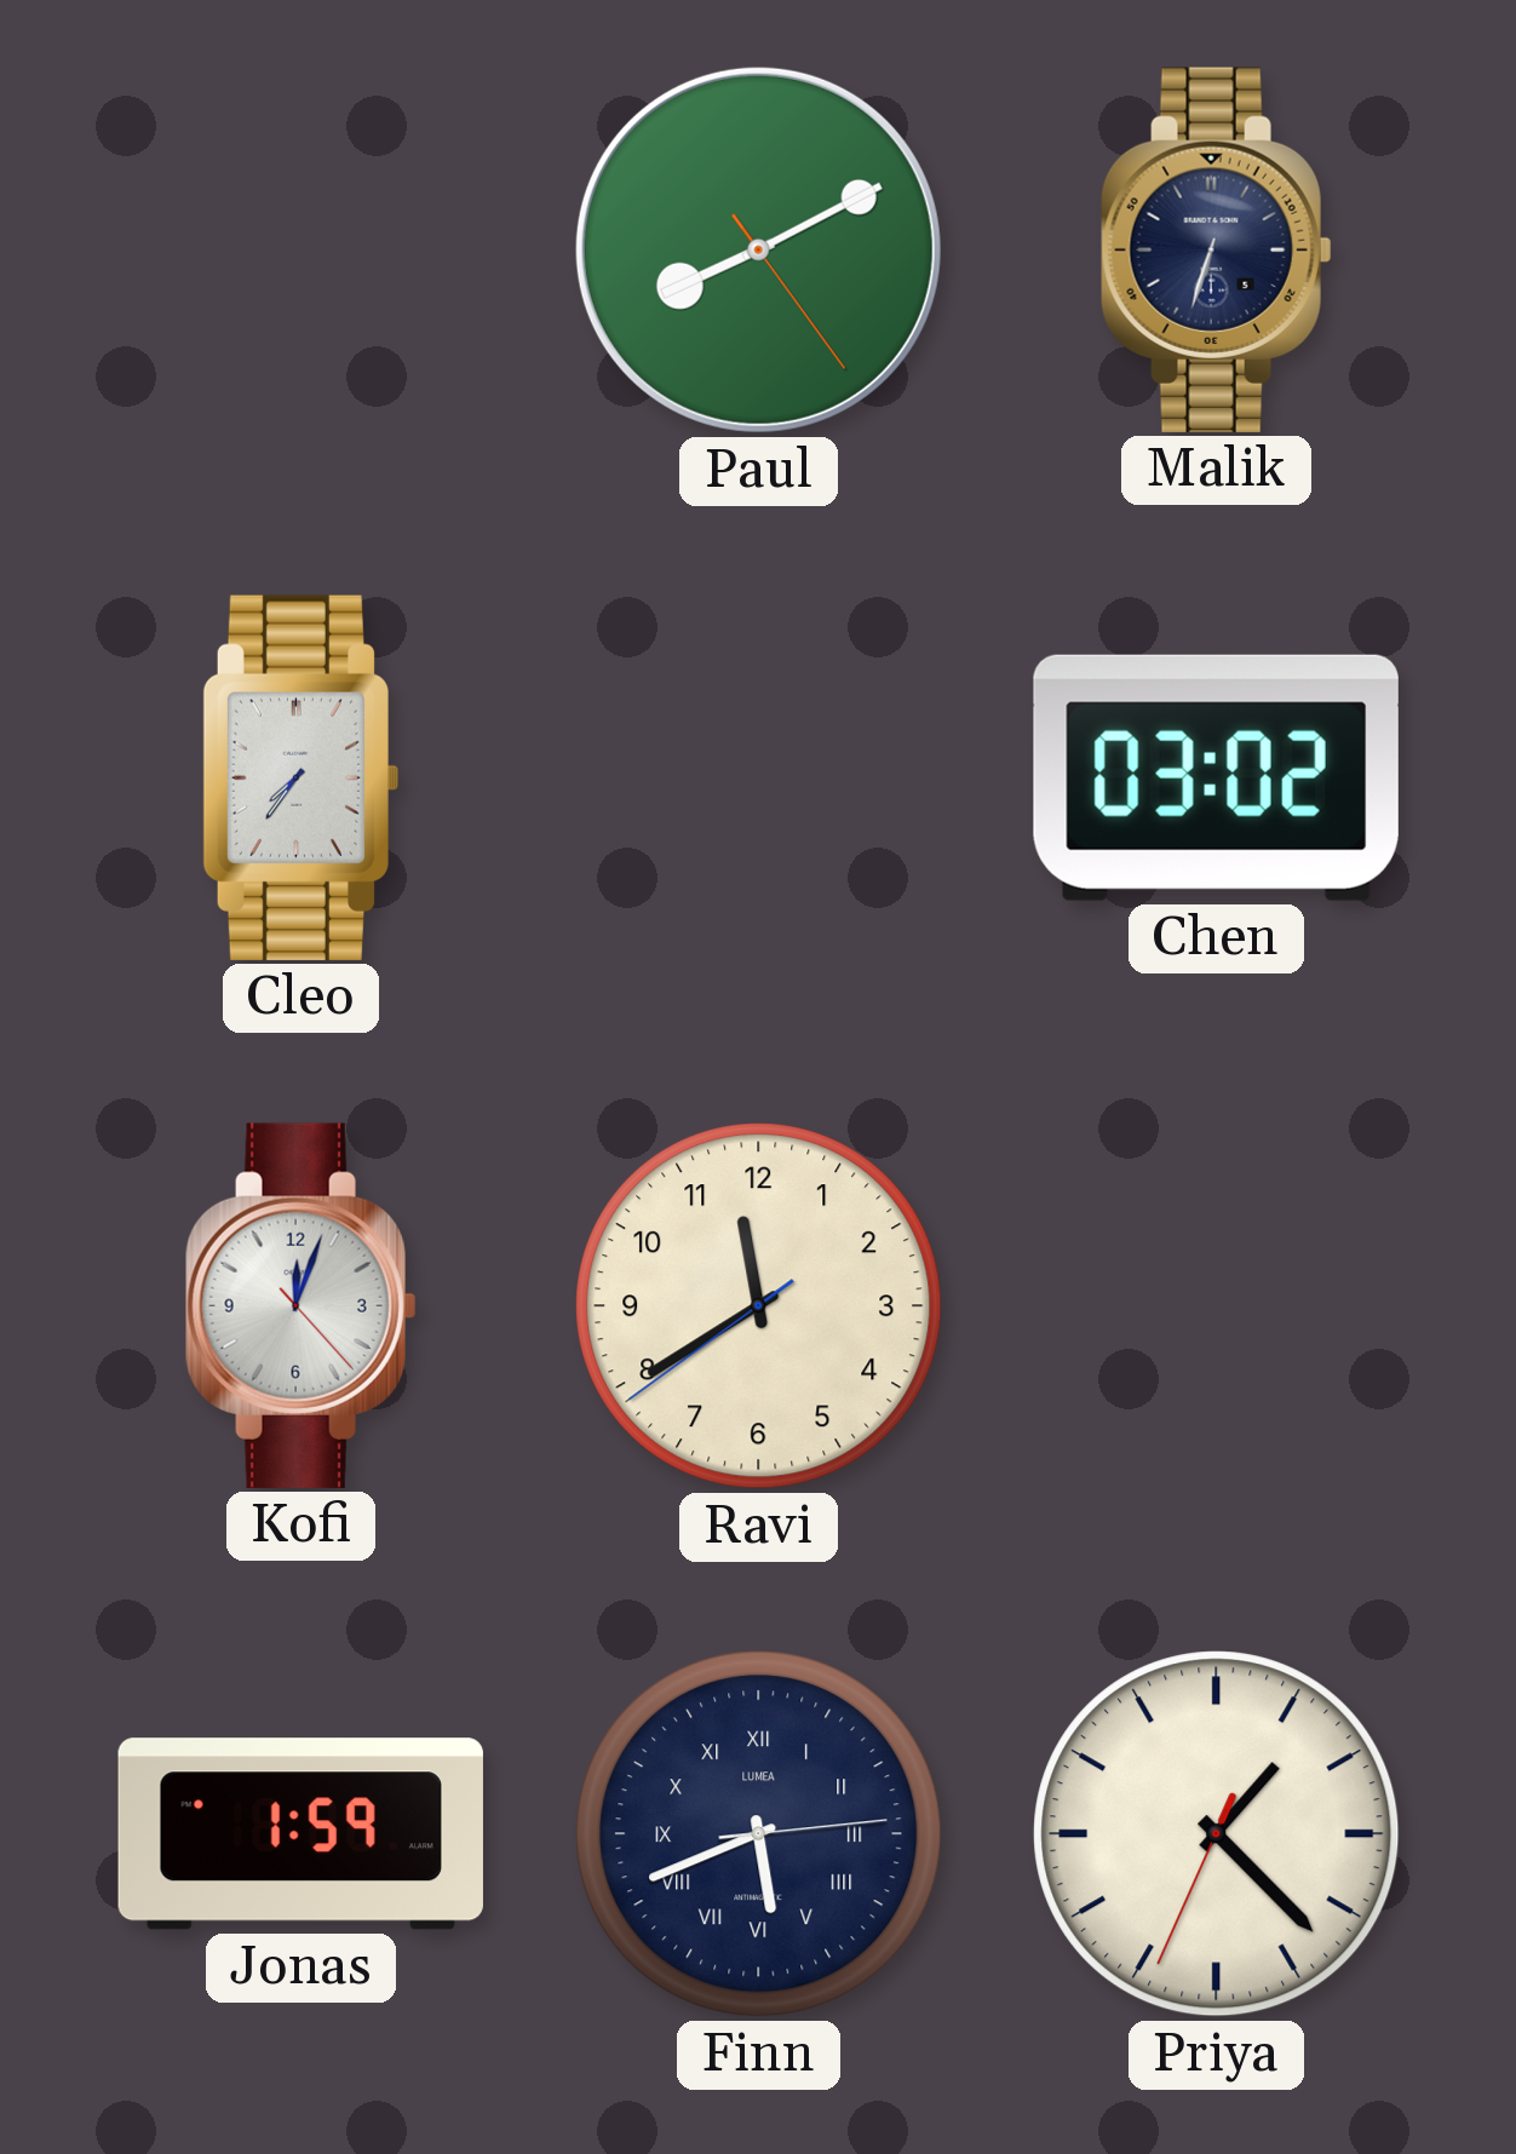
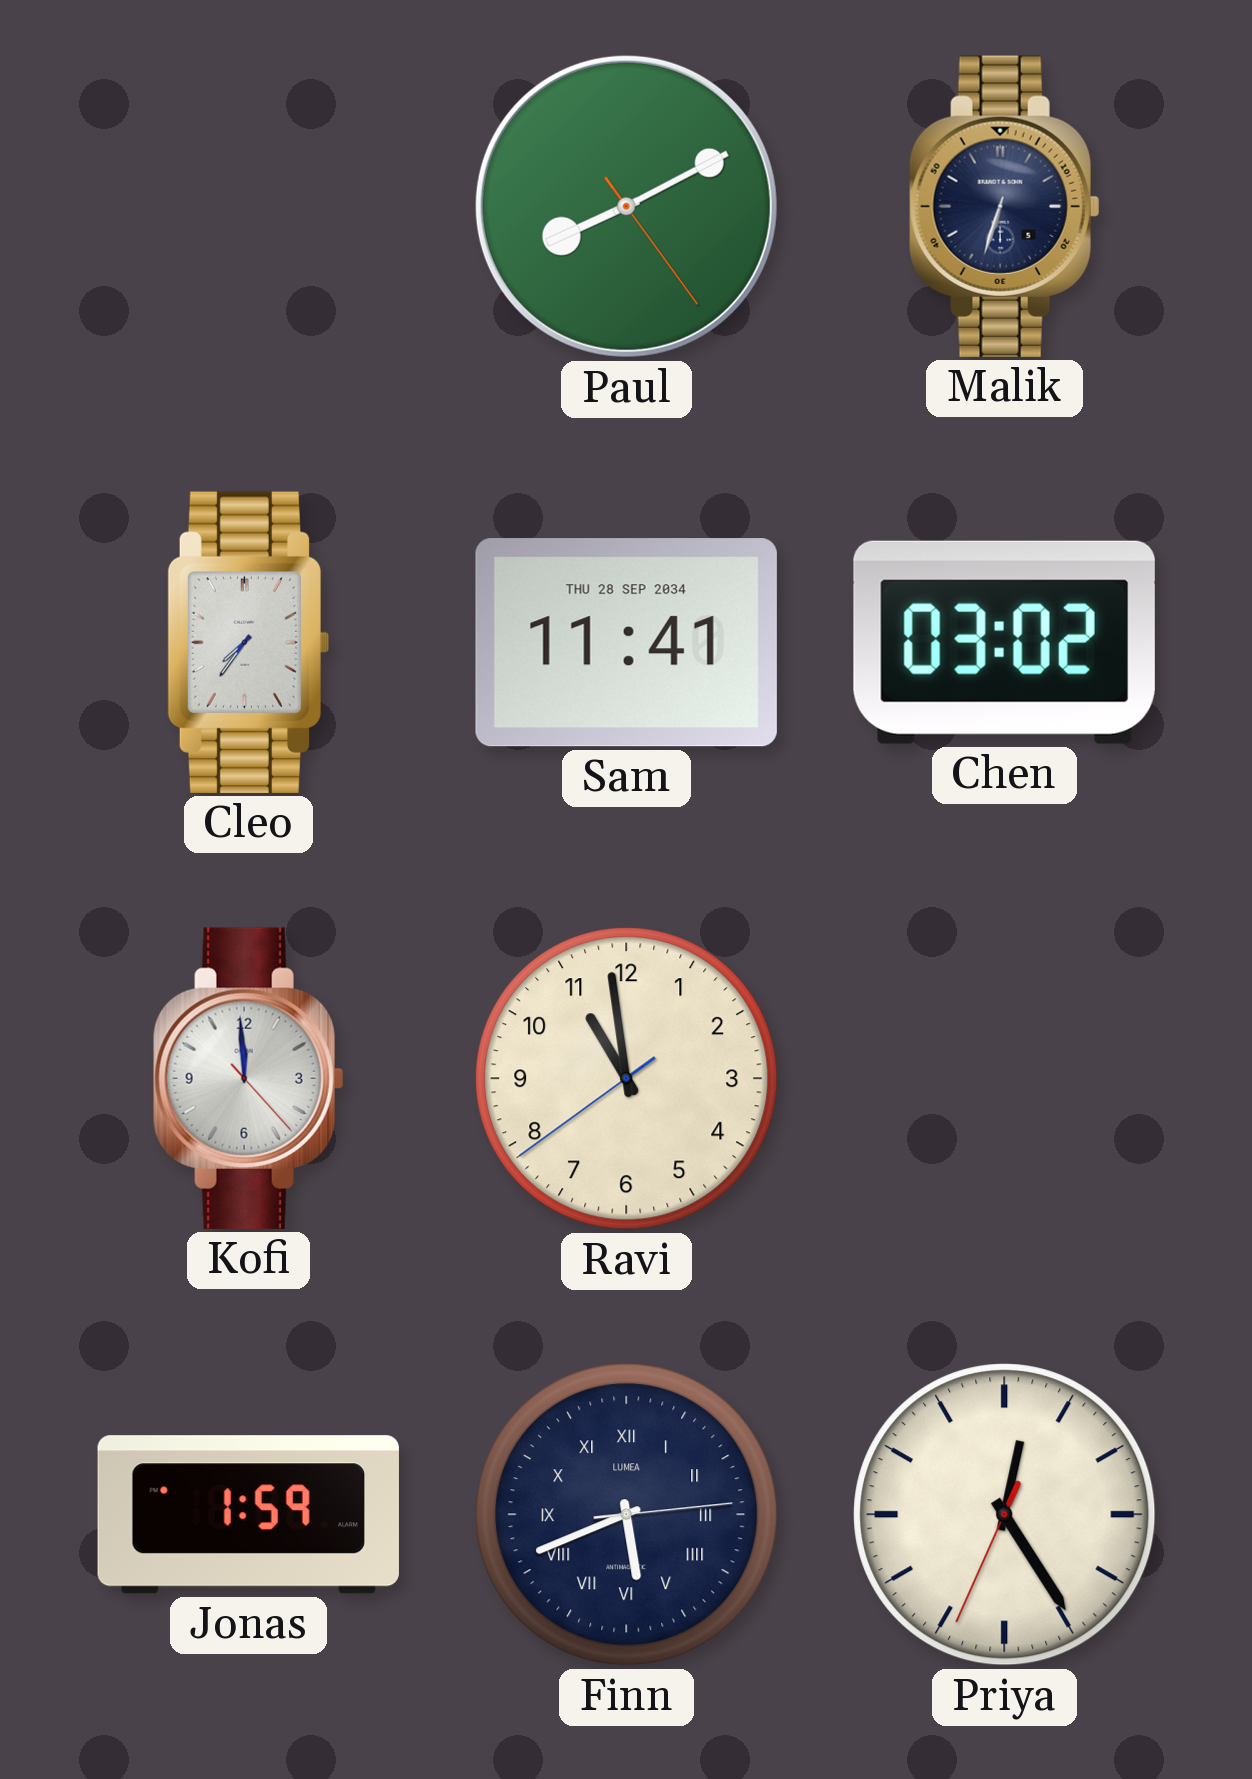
Sam: none -> 11:41
Kofi: 12:03 -> 11:59
Ravi: 11:39 -> 10:58
Priya: 1:22 -> 12:24
